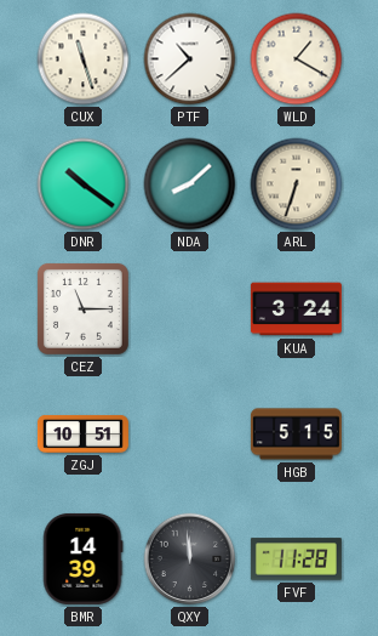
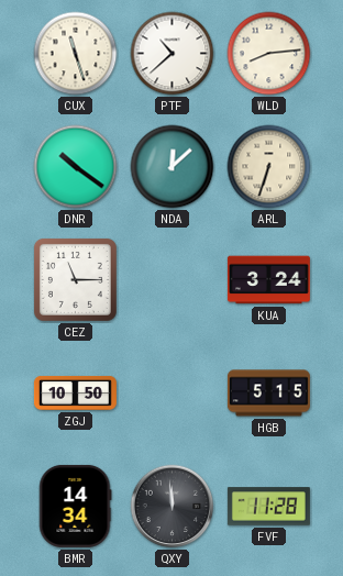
WLD: 1:20 -> 8:14
NDA: 8:08 -> 12:08
ZGJ: 10:51 -> 10:50
BMR: 14:39 -> 14:34
